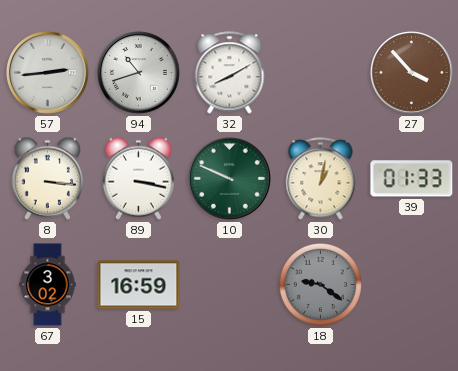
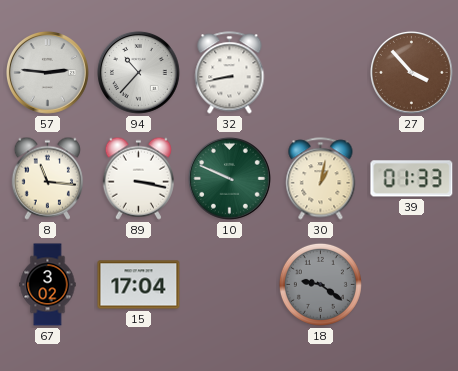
57: 2:44 -> 2:46
94: 10:42 -> 10:37
32: 8:10 -> 8:43
8: 3:16 -> 11:16
15: 16:59 -> 17:04
